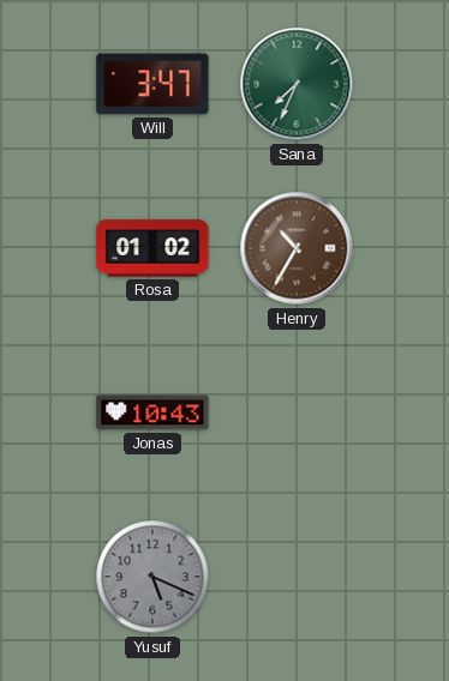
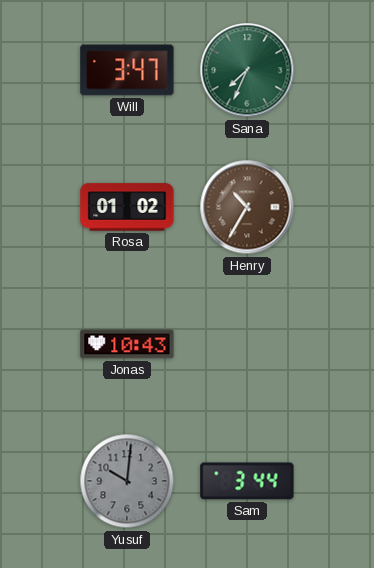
Yusuf: 5:19 -> 10:01
Sam: none -> 3:44
